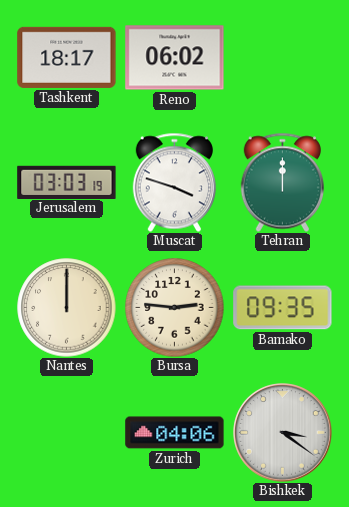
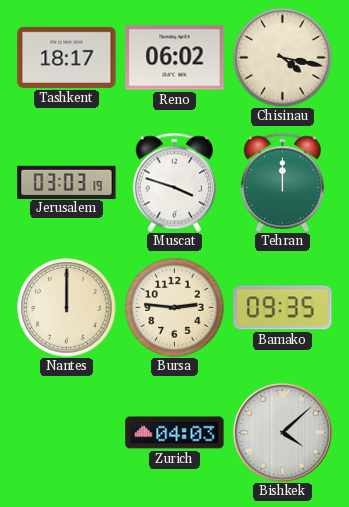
Chisinau: none -> 4:17
Zurich: 04:06 -> 04:03
Bishkek: 3:21 -> 4:08
